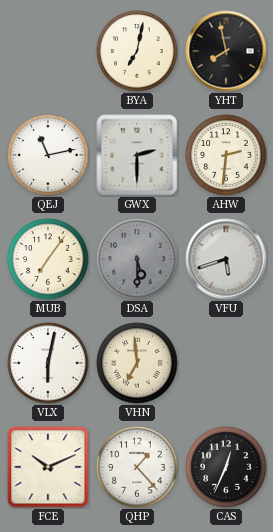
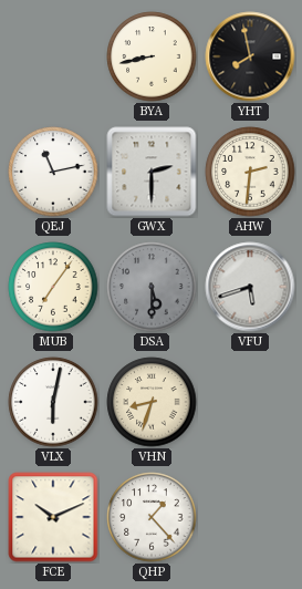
BYA: 7:02 -> 8:43
VHN: 6:59 -> 8:33
CAS: 12:34 -> none
